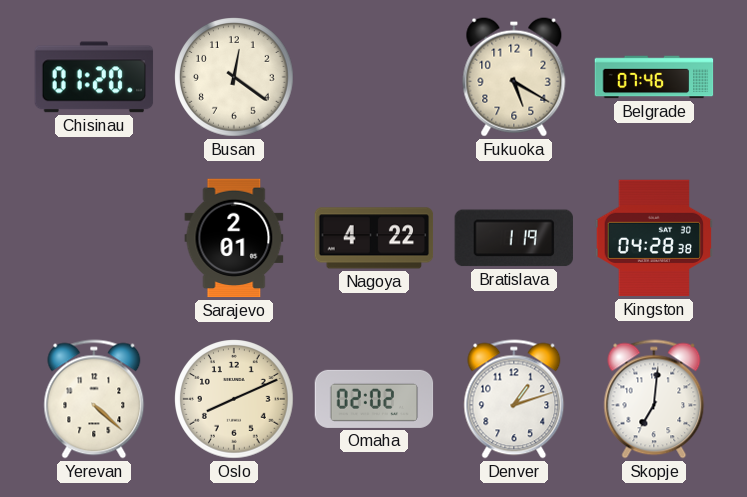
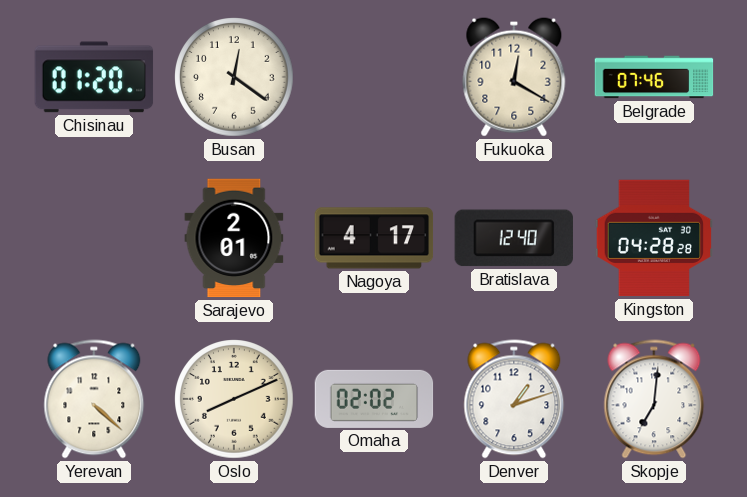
Fukuoka: 5:20 -> 12:20
Nagoya: 4:22 -> 4:17
Bratislava: 1:19 -> 12:40
Kingston: 04:28:38 -> 04:28:28
